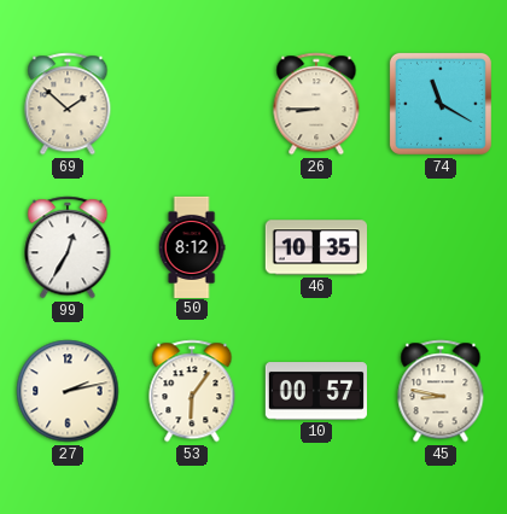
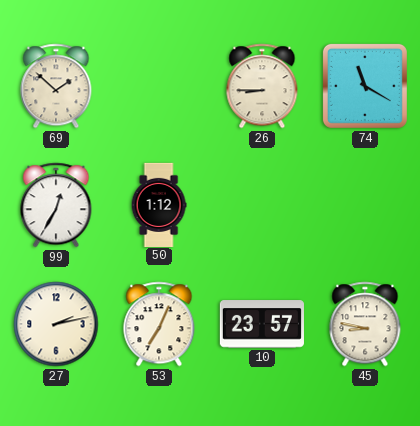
50: 8:12 -> 1:12
46: 10:35 -> none
53: 6:06 -> 7:04
10: 00:57 -> 23:57
